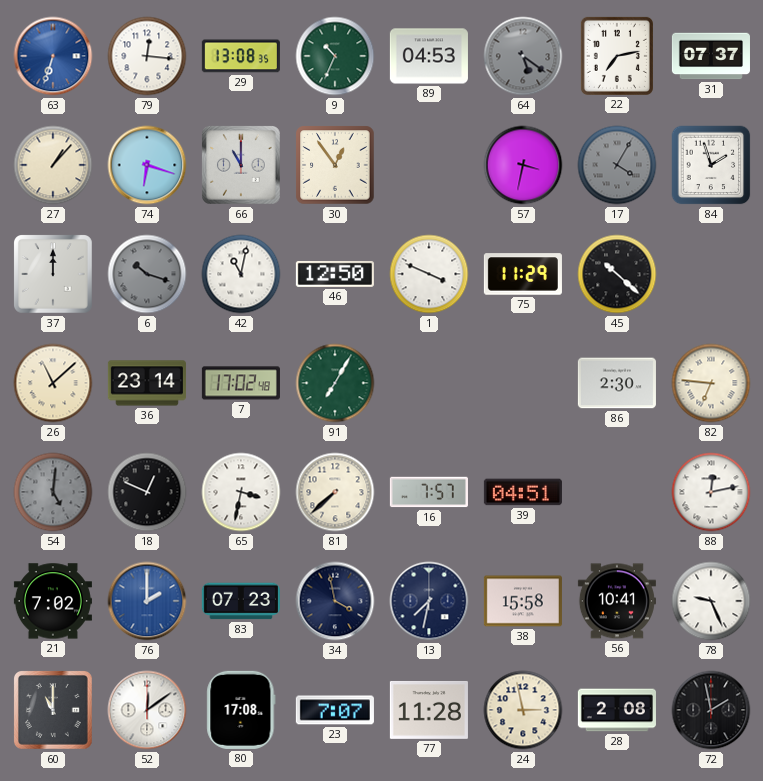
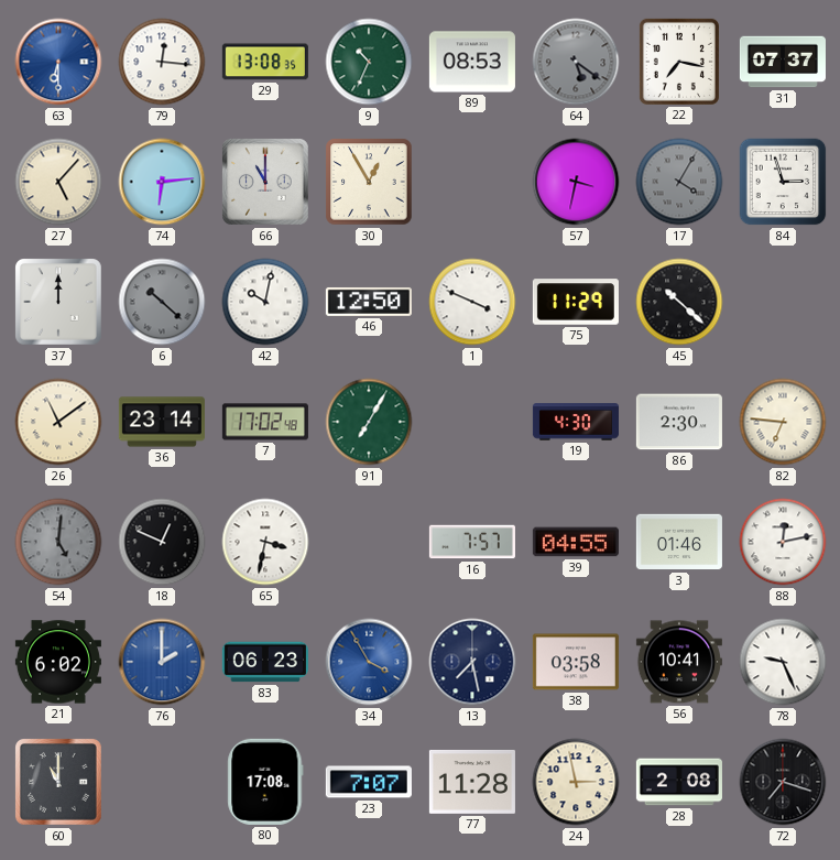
63: 6:33 -> 6:30
89: 04:53 -> 08:53
22: 7:13 -> 7:17
27: 1:07 -> 5:07
74: 6:18 -> 6:14
30: 12:54 -> 12:55
84: 1:57 -> 2:57
6: 10:18 -> 10:22
42: 11:02 -> 10:02
26: 11:08 -> 11:09
19: none -> 4:30
81: 7:38 -> none
39: 04:51 -> 04:55
3: none -> 01:46
21: 7:02 -> 6:02
83: 07:23 -> 06:23
34: 3:58 -> 3:55
34 dial: navy -> blue
13: 7:32 -> 7:28
38: 15:58 -> 03:58
52: 12:09 -> none
72: 1:58 -> 7:18
